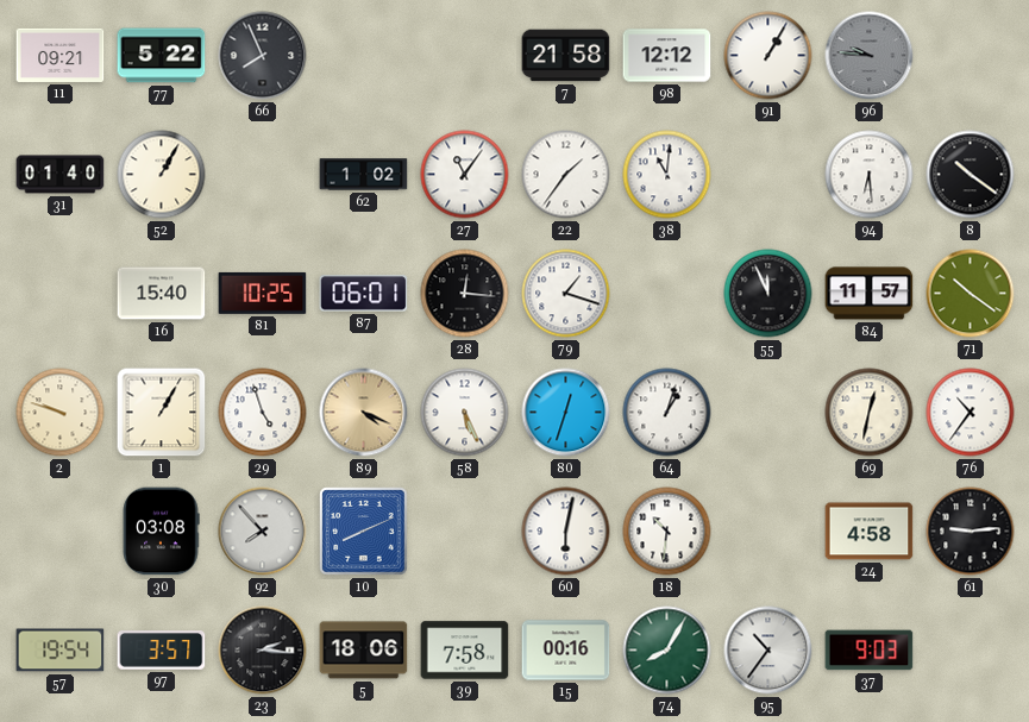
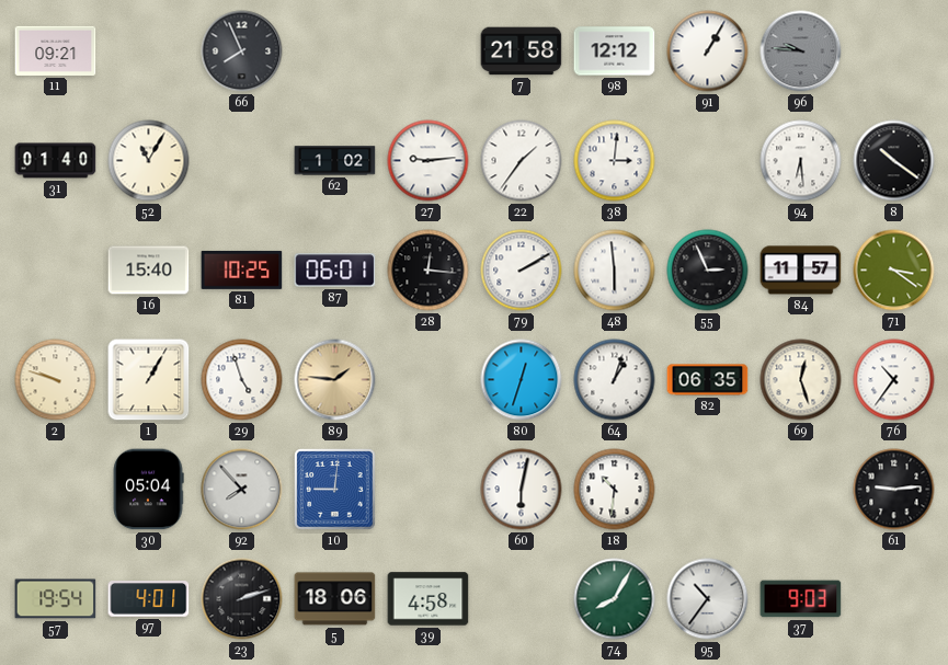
77: 5:22 -> none
52: 1:05 -> 11:05
27: 11:06 -> 9:14
38: 11:01 -> 3:01
79: 1:18 -> 2:10
48: none -> 5:59
55: 11:56 -> 2:56
71: 10:21 -> 3:21
89: 4:19 -> 1:46
58: 5:26 -> none
82: none -> 06:35
69: 12:32 -> 12:27
30: 03:08 -> 05:04
10: 8:11 -> 9:01
24: 4:58 -> none
97: 3:57 -> 4:01
23: 2:16 -> 2:12
39: 7:58 -> 4:58
15: 00:16 -> none
